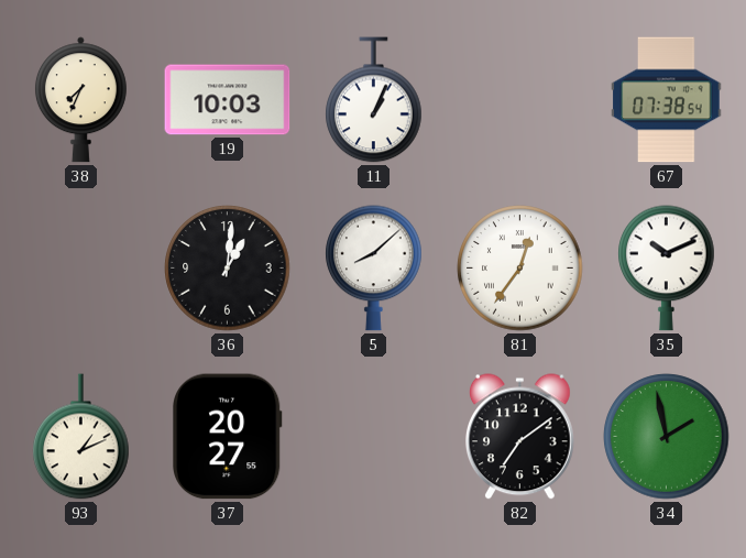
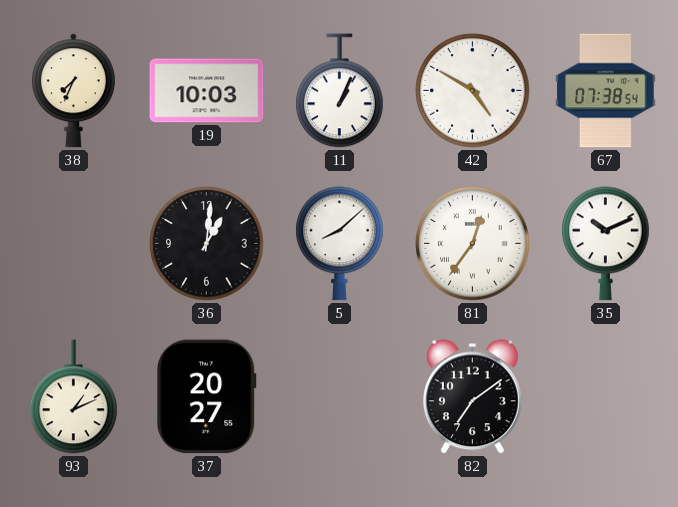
42: none -> 4:50
34: 1:58 -> none
